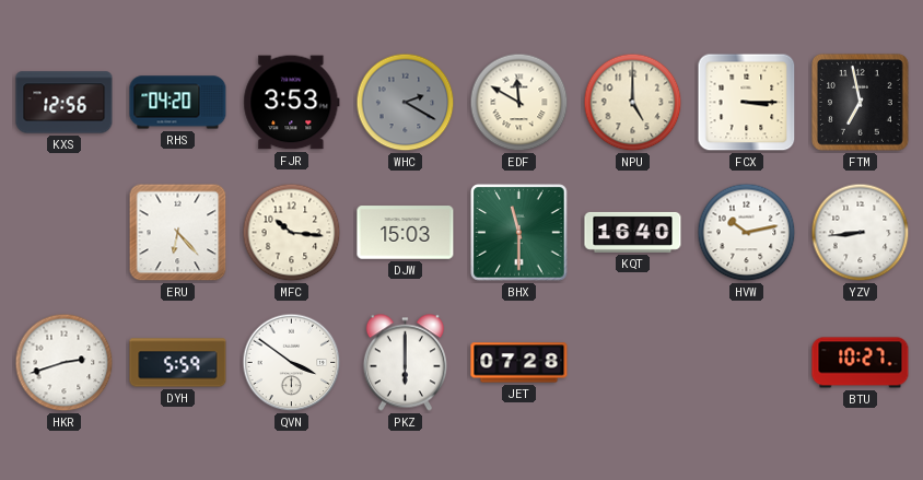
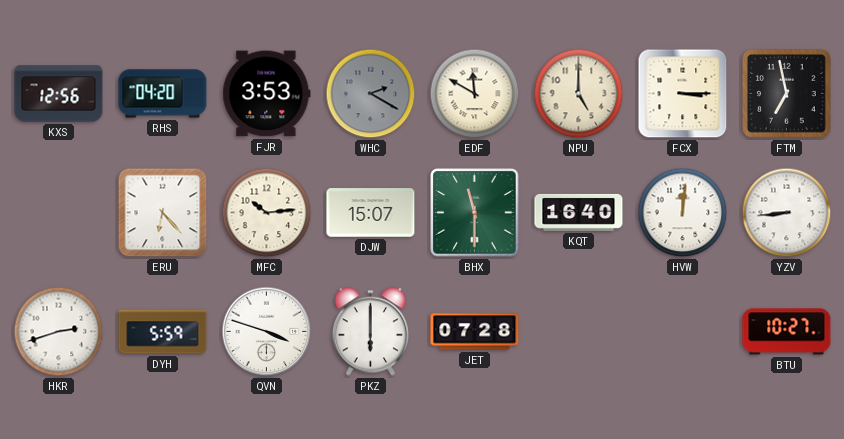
MFC: 10:16 -> 10:14
DJW: 15:03 -> 15:07
HVW: 10:13 -> 12:01
QVN: 3:51 -> 3:48
